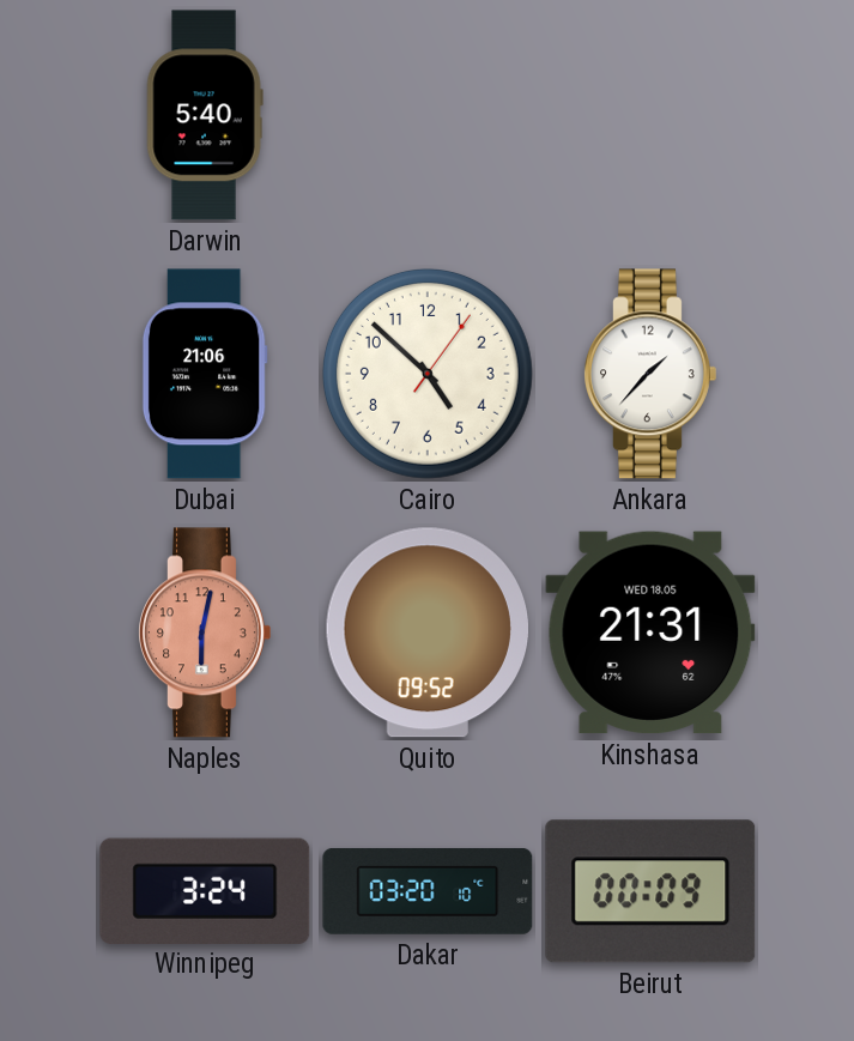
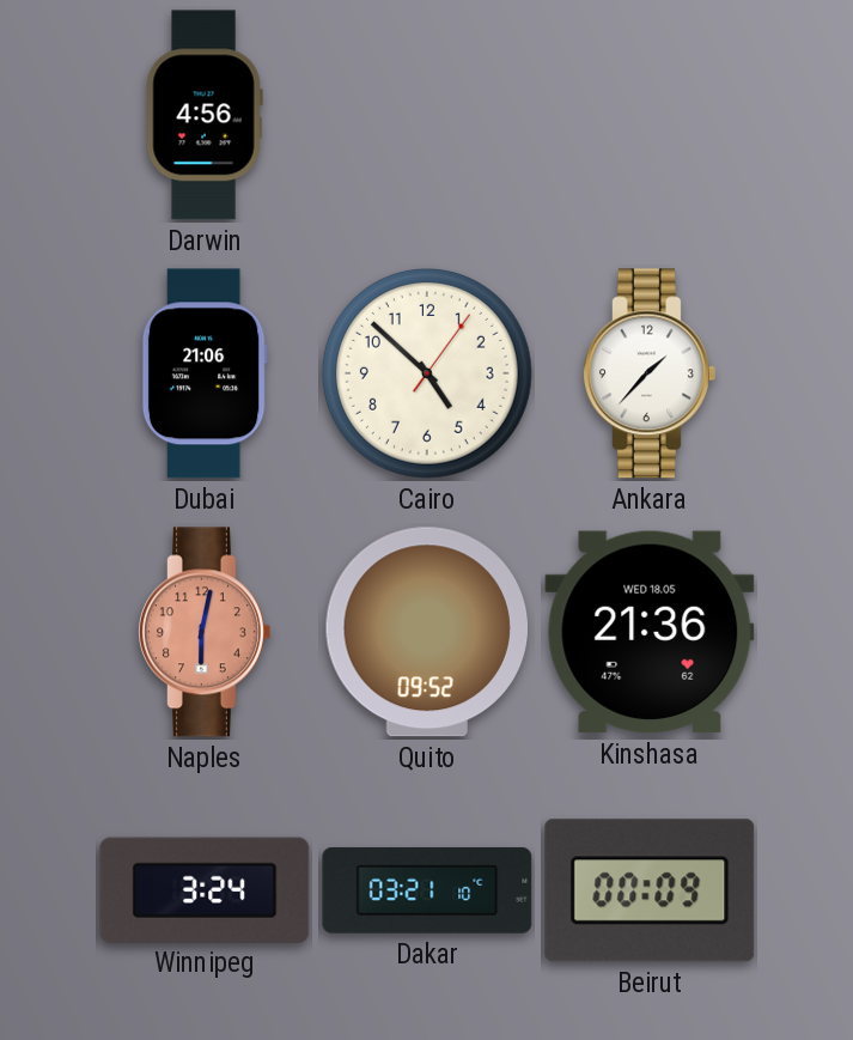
Darwin: 5:40 -> 4:56
Kinshasa: 21:31 -> 21:36
Dakar: 03:20 -> 03:21
